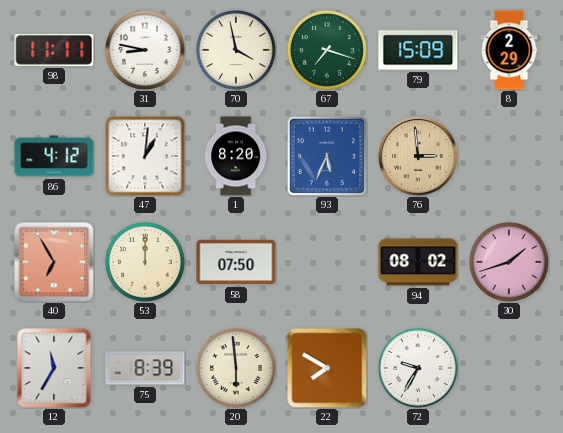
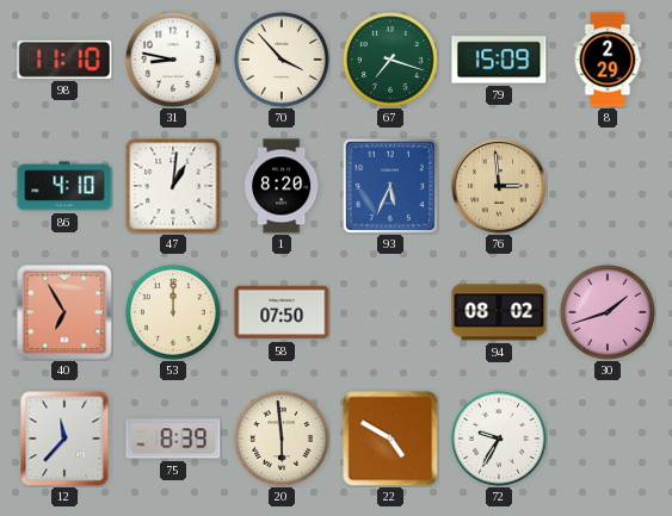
98: 11:11 -> 11:10
70: 3:58 -> 3:53
86: 4:12 -> 4:10
12: 11:35 -> 11:37
22: 7:50 -> 4:50
